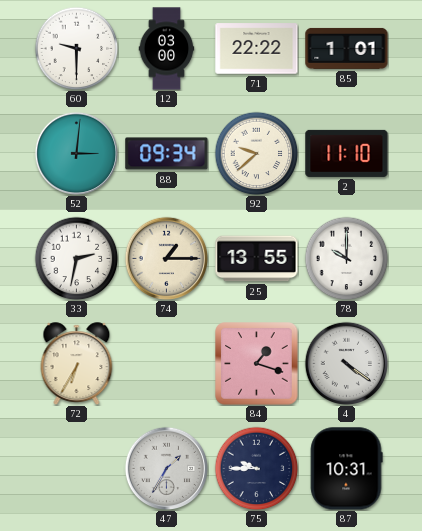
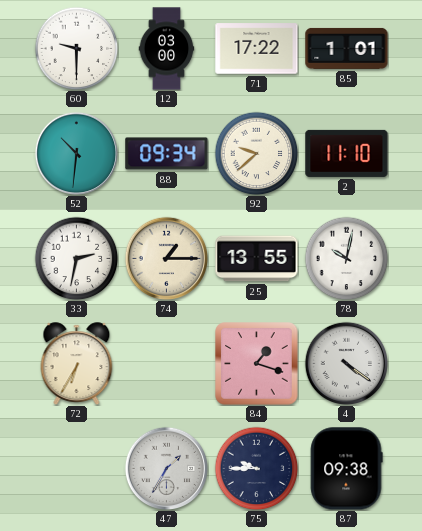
71: 22:22 -> 17:22
52: 3:01 -> 10:31
78: 10:00 -> 10:02
87: 10:31 -> 09:38
